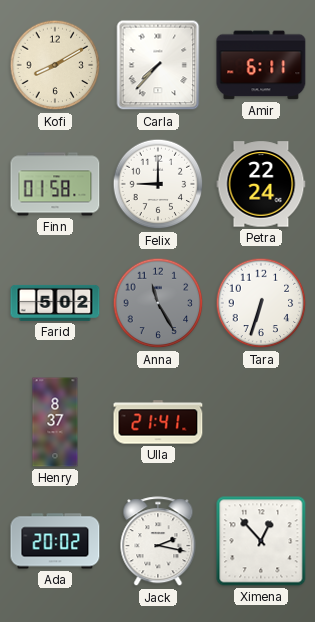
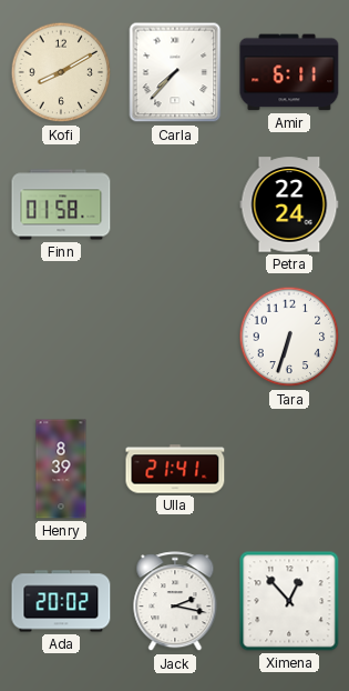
Felix: 9:00 -> none
Farid: 5:02 -> none
Anna: 11:25 -> none
Henry: 8:37 -> 8:39
